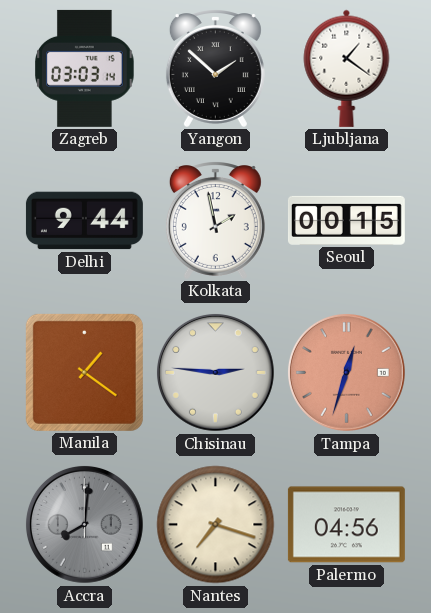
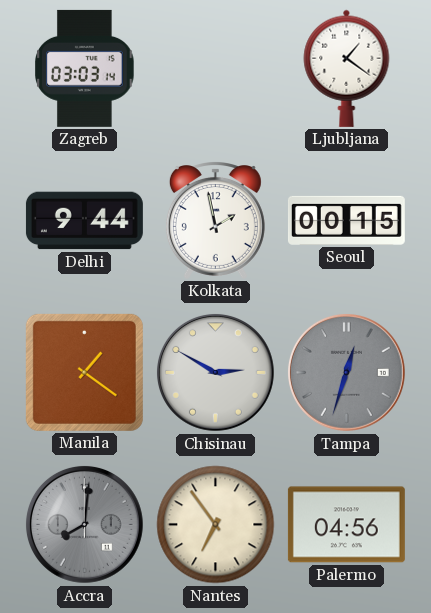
Yangon: 1:52 -> none
Chisinau: 2:46 -> 2:50
Tampa dial: salmon -> grey
Nantes: 7:18 -> 6:54
